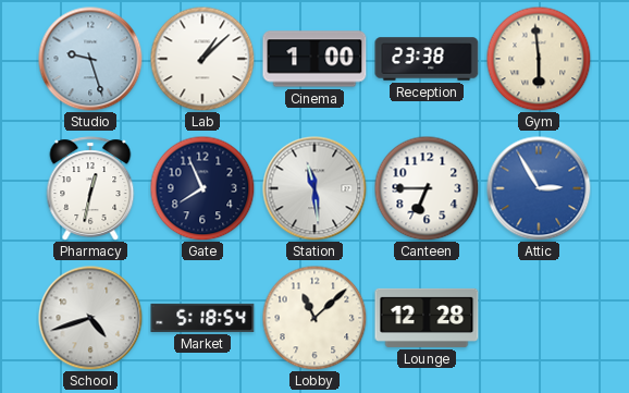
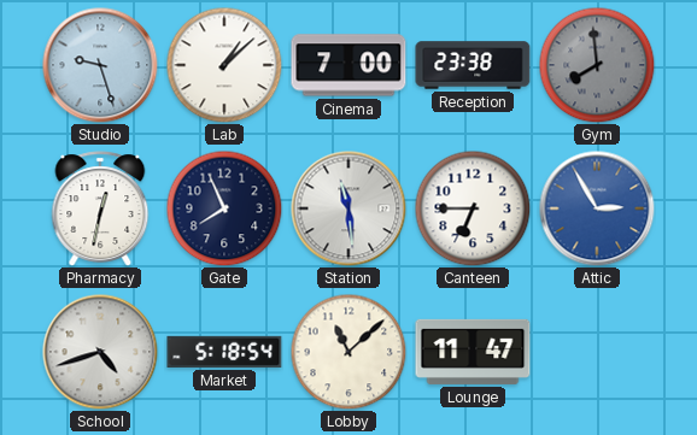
Cinema: 1:00 -> 7:00
Gym: 5:59 -> 7:59
Gym dial: cream -> grey
Lounge: 12:28 -> 11:47
